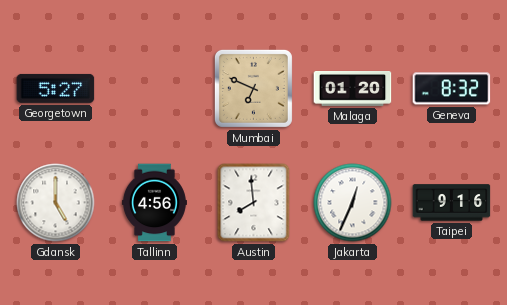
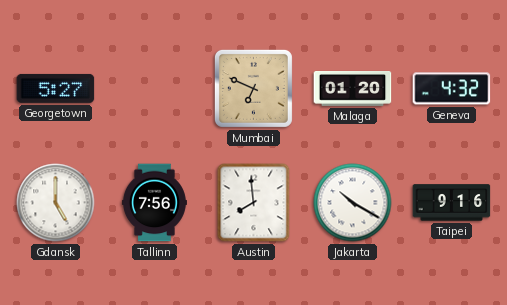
Geneva: 8:32 -> 4:32
Tallinn: 4:56 -> 7:56
Jakarta: 12:34 -> 10:20
